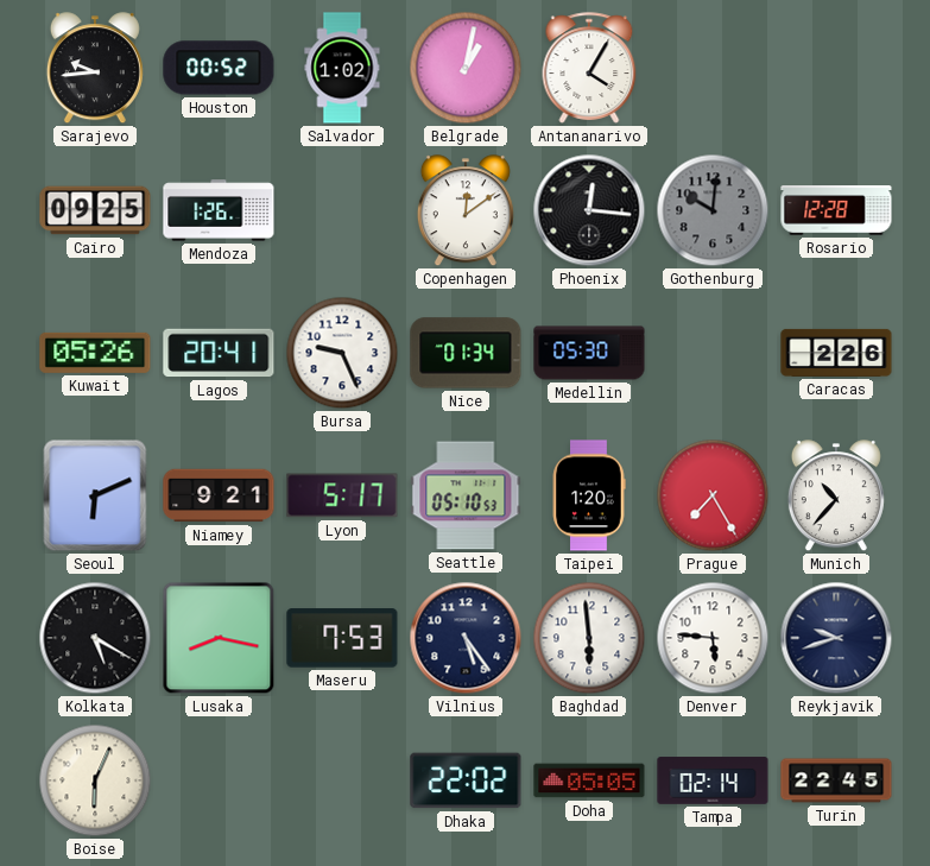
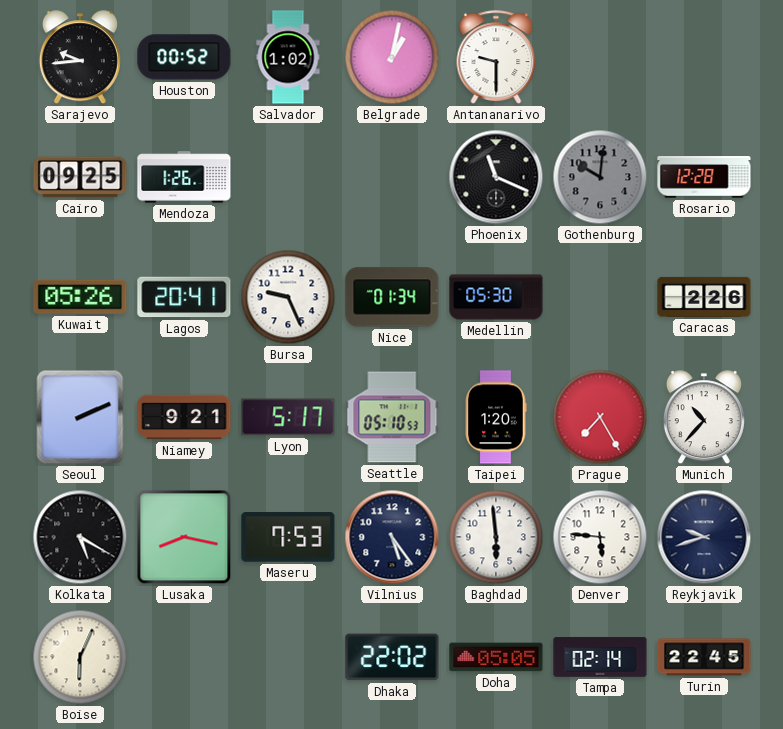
Antananarivo: 4:05 -> 9:30
Copenhagen: 12:09 -> none
Phoenix: 12:16 -> 11:19
Seoul: 6:11 -> 2:11
